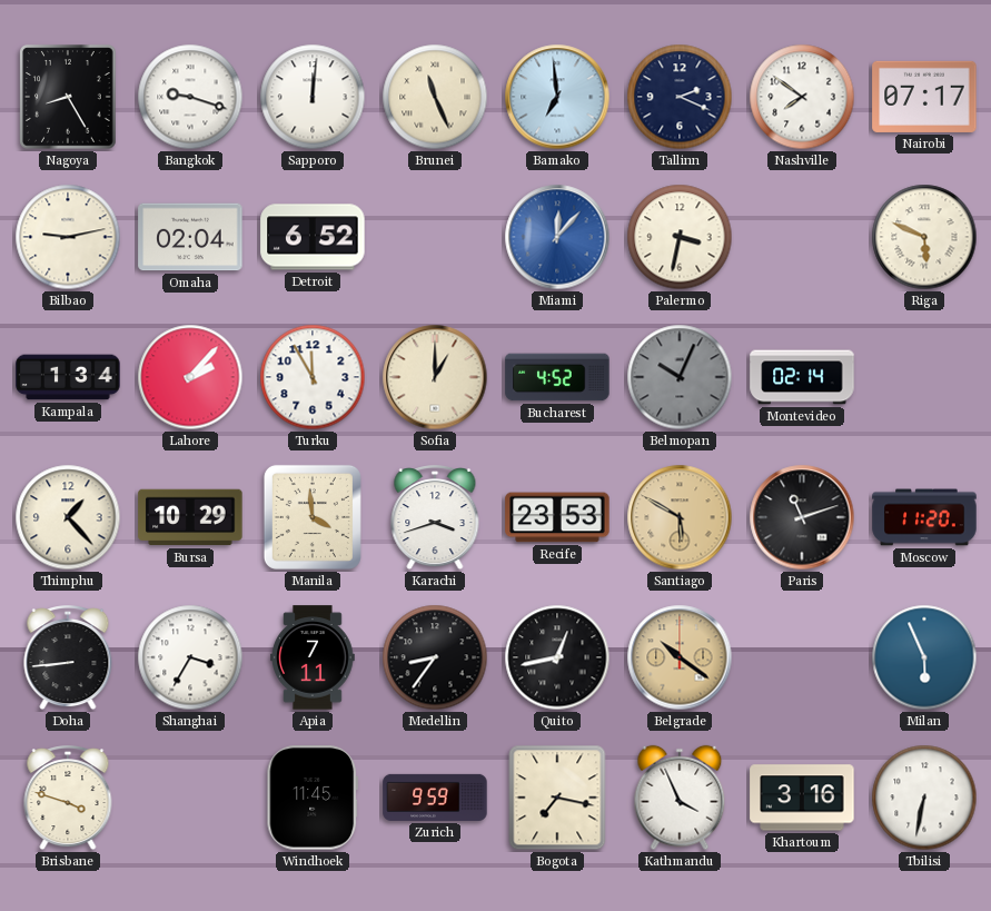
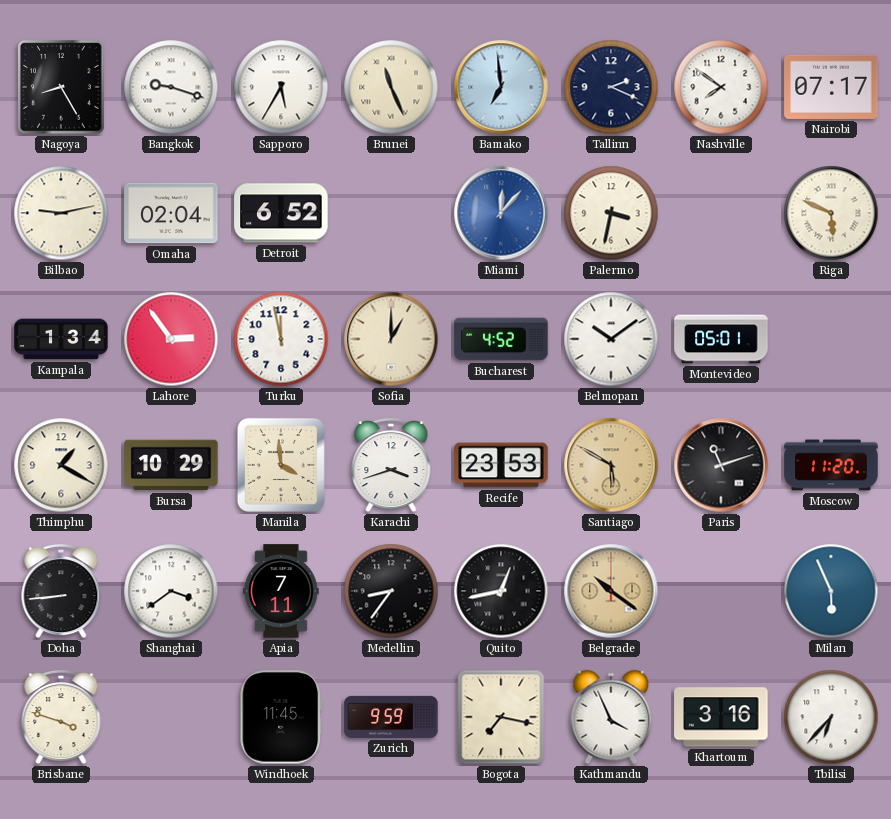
Sapporo: 12:01 -> 5:35
Lahore: 2:07 -> 2:54
Turku: 11:55 -> 11:58
Belmopan: 10:04 -> 10:09
Belmopan dial: grey -> white
Montevideo: 02:14 -> 05:01
Thimphu: 1:23 -> 1:20
Shanghai: 3:35 -> 3:39
Tbilisi: 6:32 -> 6:37
